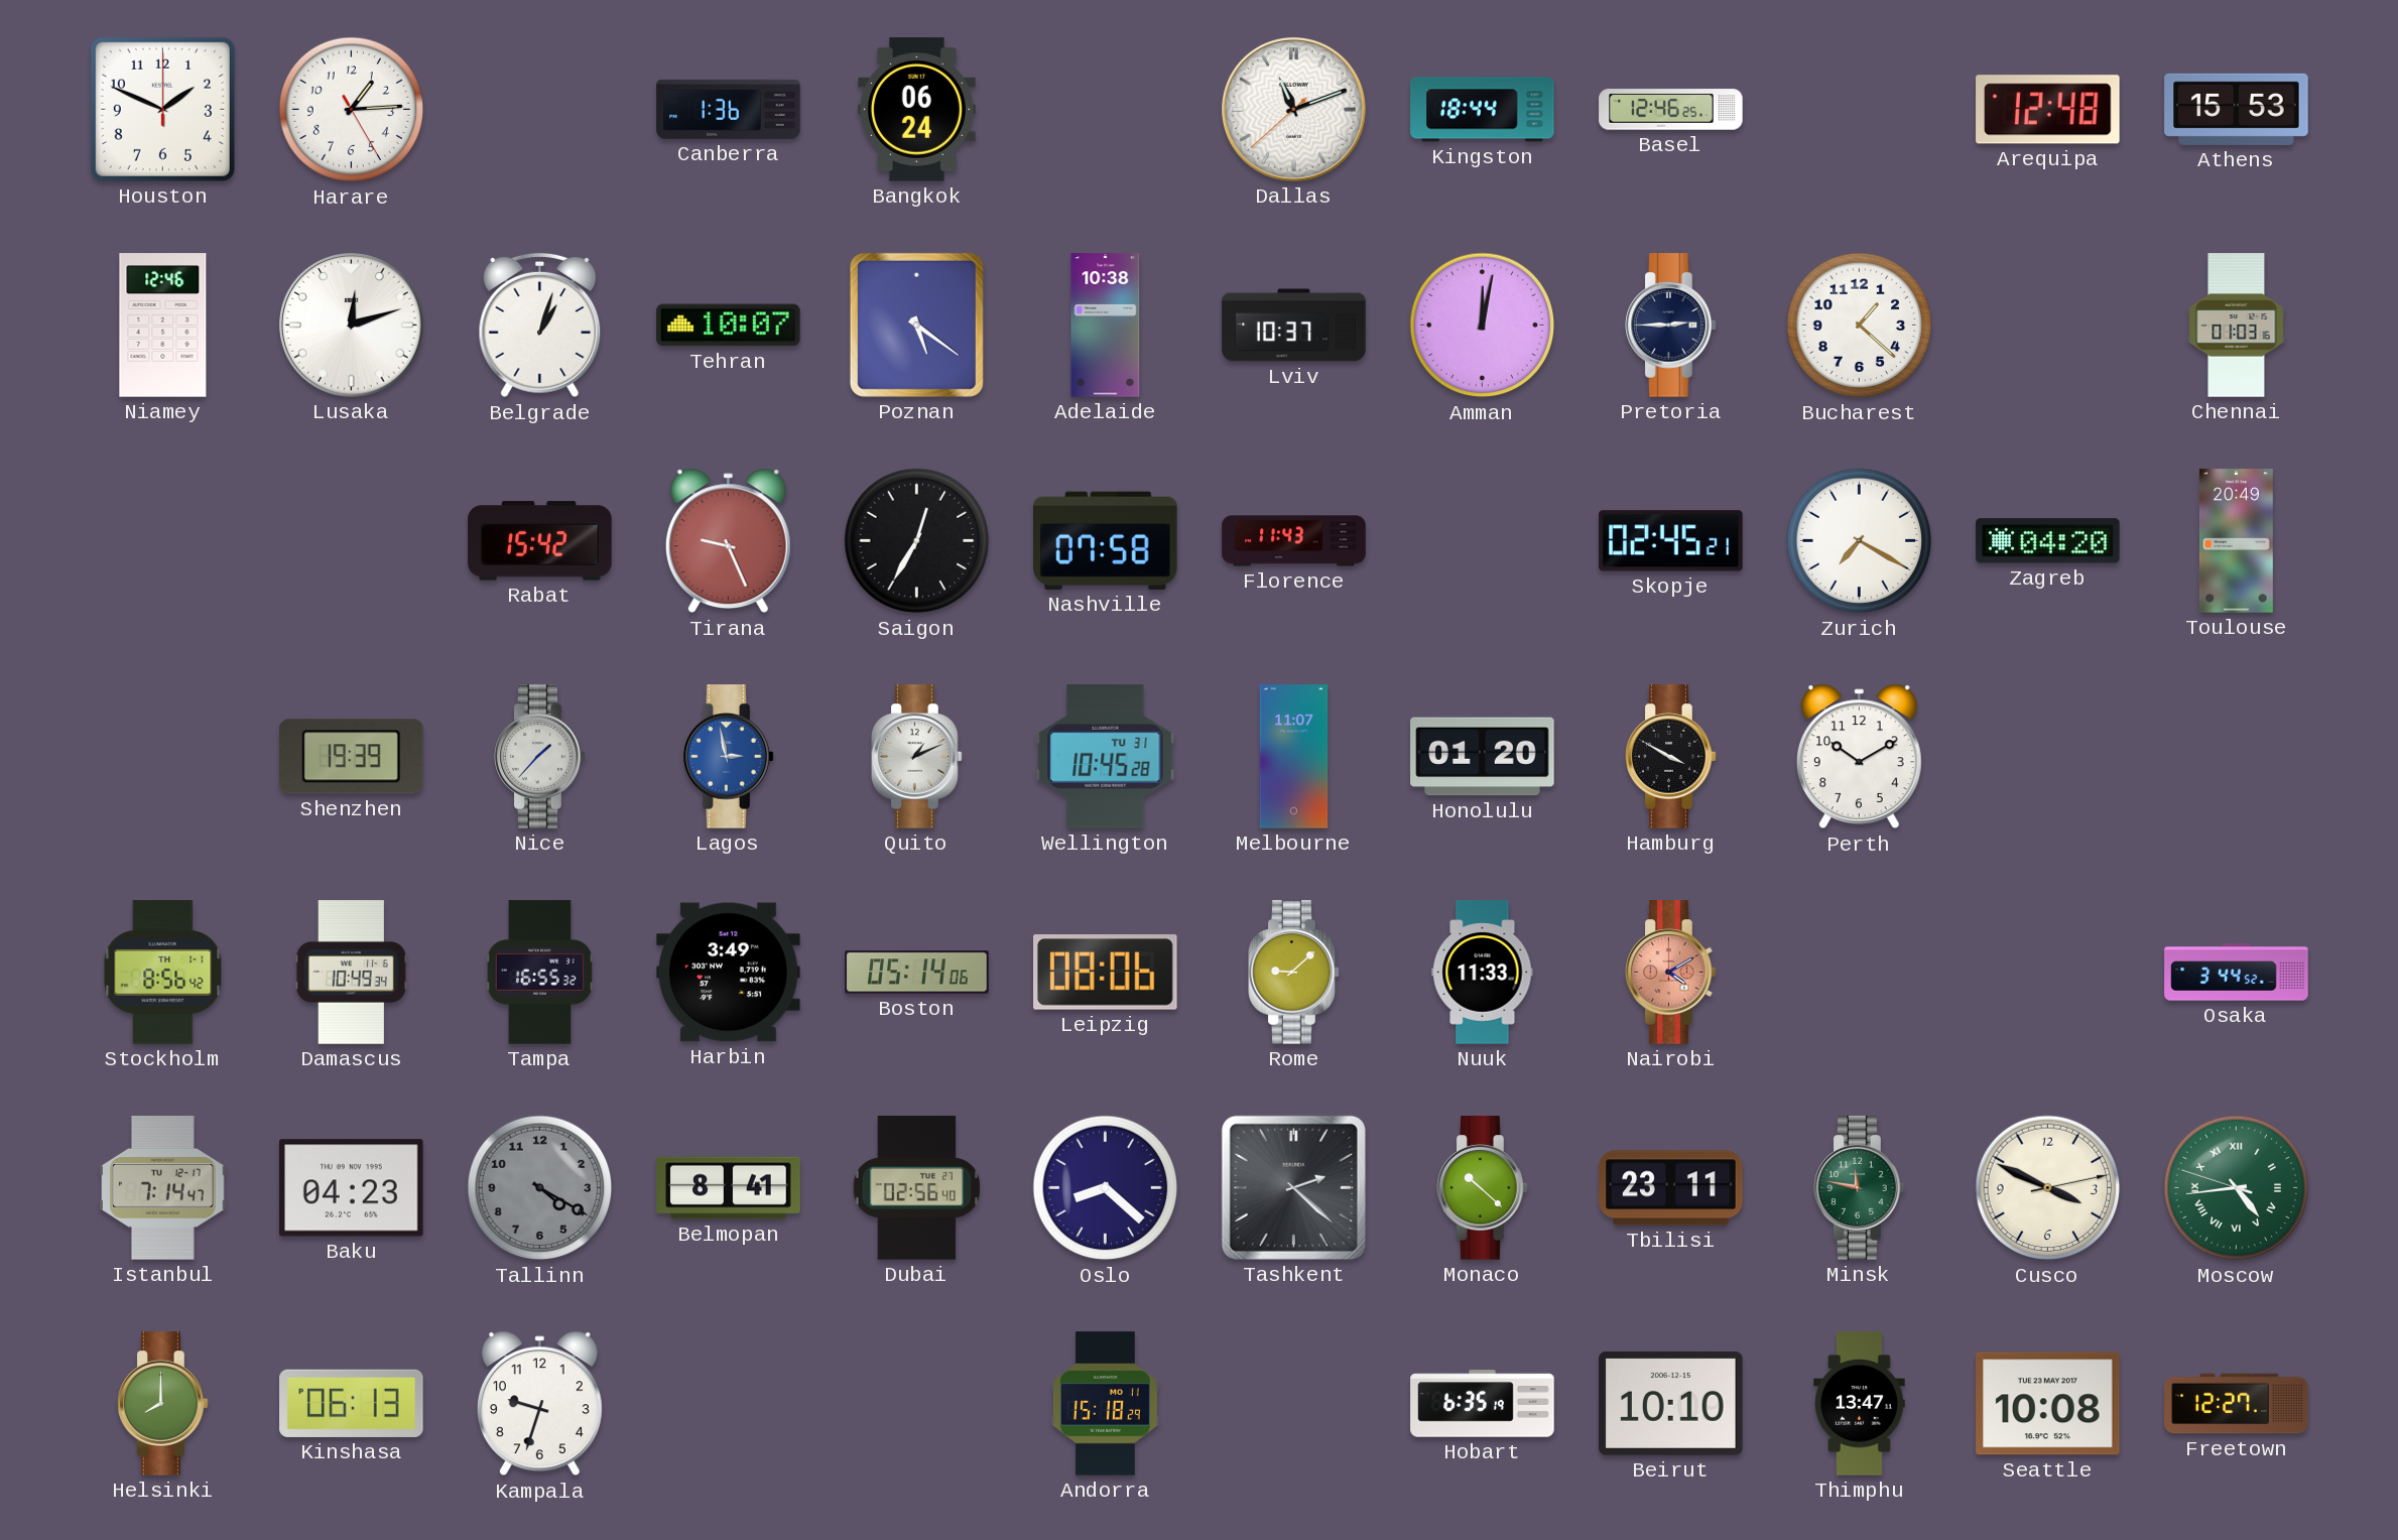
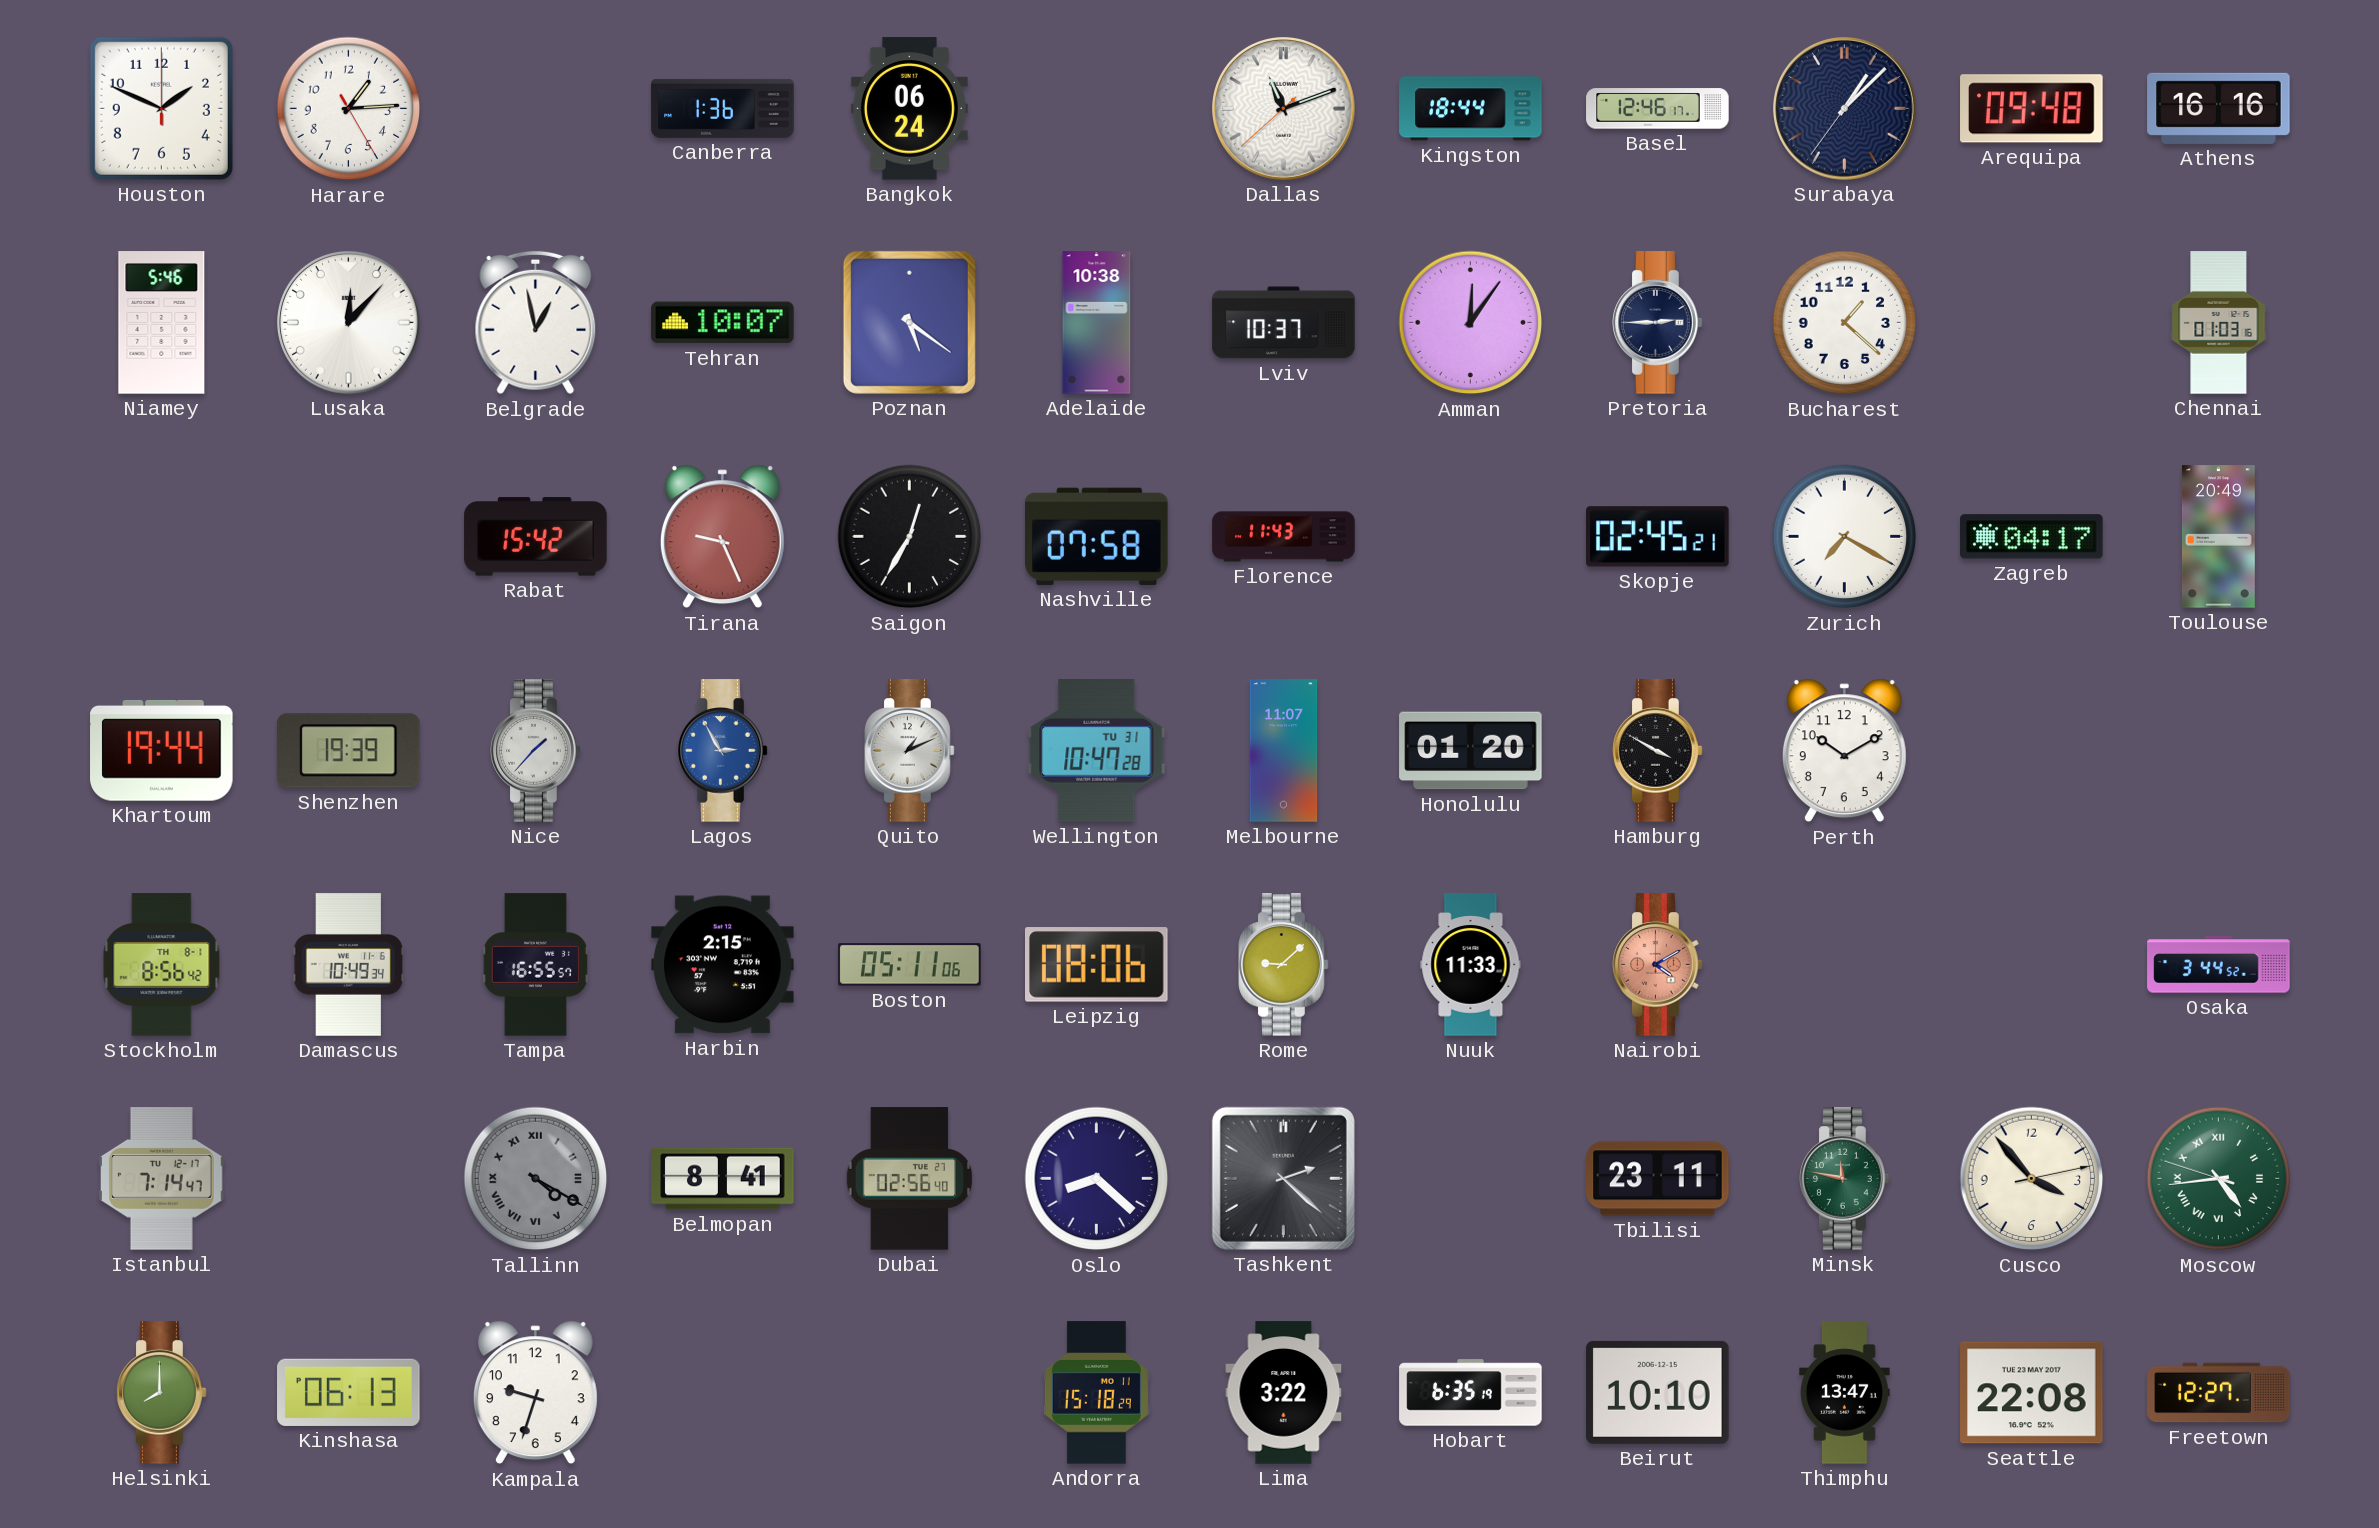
Basel: 12:46:25 -> 12:46:17
Surabaya: none -> 1:07
Arequipa: 12:48 -> 09:48
Athens: 15:53 -> 16:16
Niamey: 12:46 -> 5:46
Lusaka: 12:12 -> 12:07
Belgrade: 1:03 -> 12:58
Amman: 12:02 -> 12:06
Zagreb: 04:20 -> 04:17
Khartoum: none -> 19:44
Lagos: 2:58 -> 2:55
Wellington: 10:45 -> 10:47
Stockholm date: TH 1-1 -> TH 8-1
Tampa: 16:55:32 -> 16:55:57
Harbin: 3:49 -> 2:15
Boston: 05:14 -> 05:11
Baku: 04:23 -> none
Tallinn numerals: Arabic -> Roman
Monaco: 10:22 -> none
Cusco: 3:49 -> 3:53
Lima: none -> 3:22
Seattle: 10:08 -> 22:08
